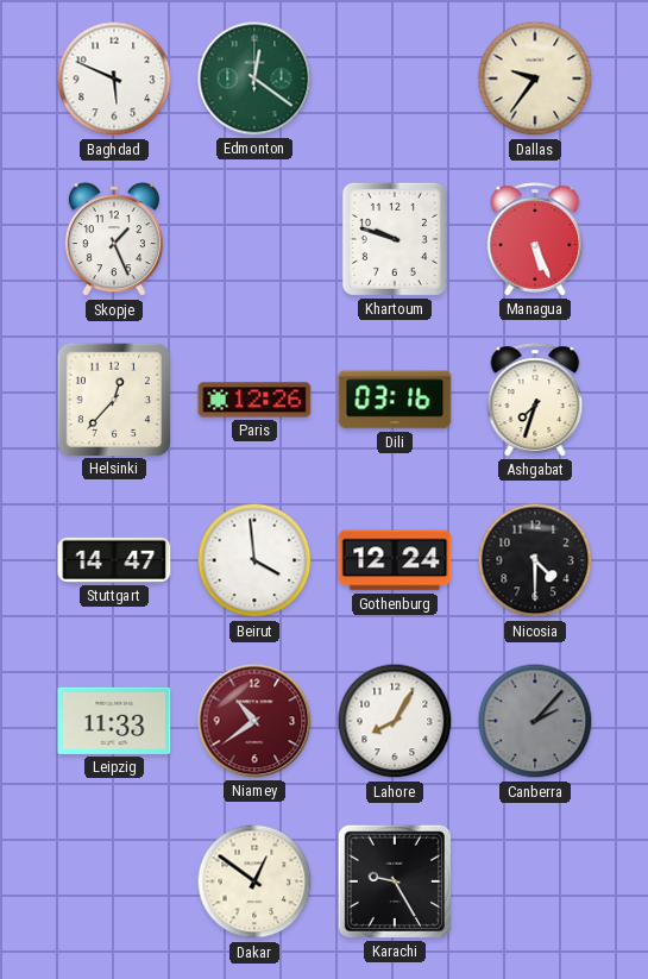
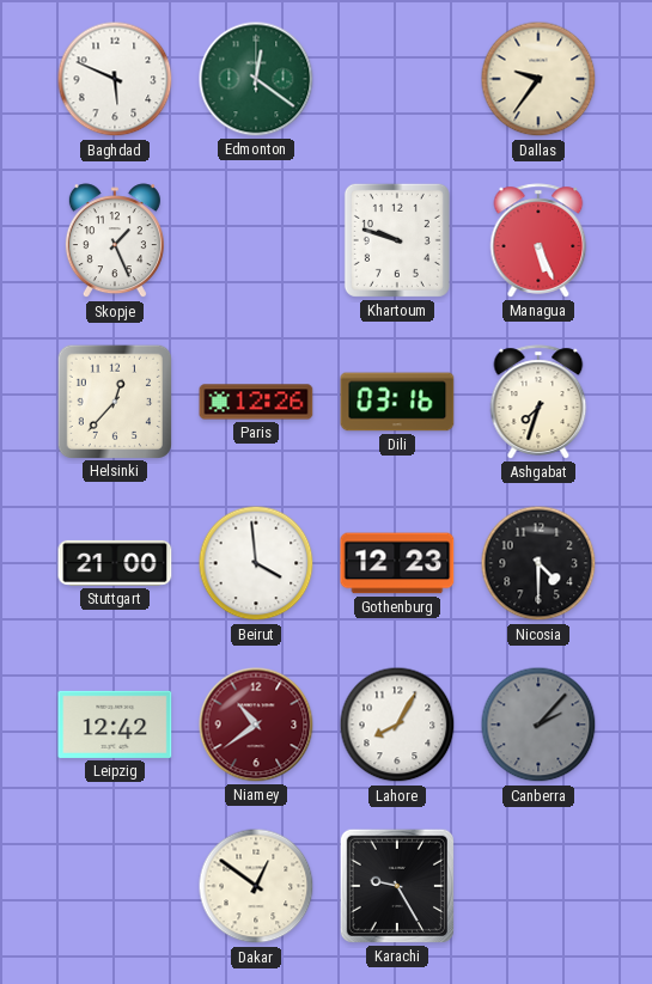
Stuttgart: 14:47 -> 21:00
Gothenburg: 12:24 -> 12:23
Leipzig: 11:33 -> 12:42
